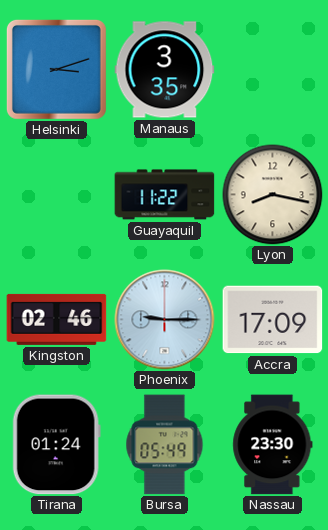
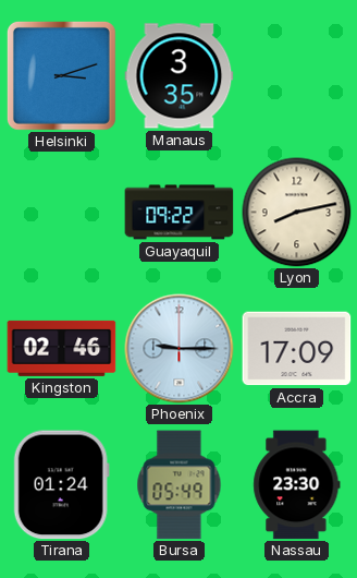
Guayaquil: 11:22 -> 09:22
Lyon: 8:17 -> 8:13
